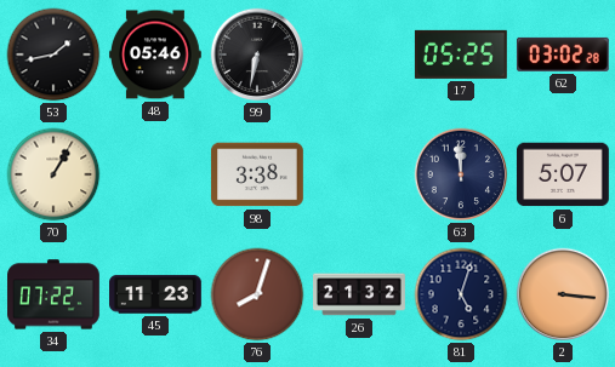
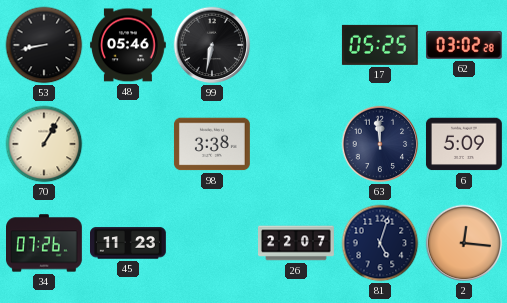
53: 1:43 -> 8:43
6: 5:07 -> 5:09
34: 07:22 -> 07:26
76: 8:03 -> none
26: 21:32 -> 22:07
2: 3:16 -> 12:16
